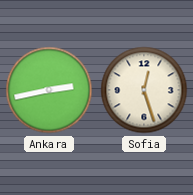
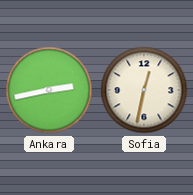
Sofia: 12:27 -> 12:32
